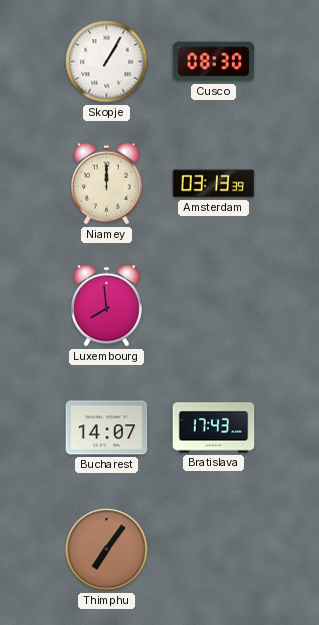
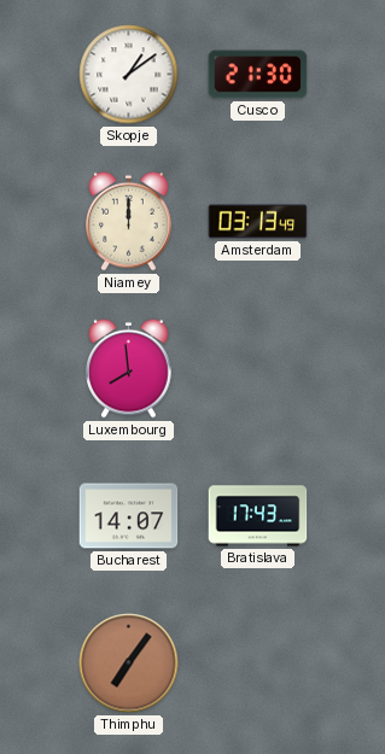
Skopje: 1:05 -> 1:09
Cusco: 08:30 -> 21:30
Amsterdam: 03:13:39 -> 03:13:49
